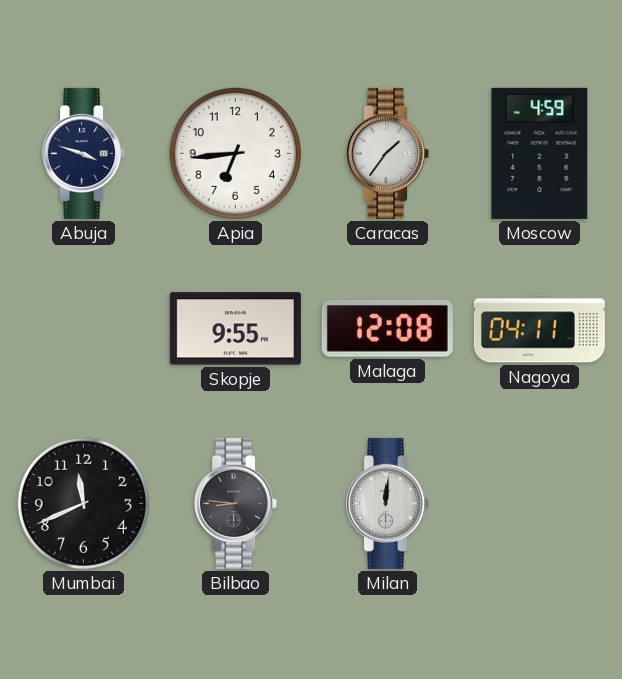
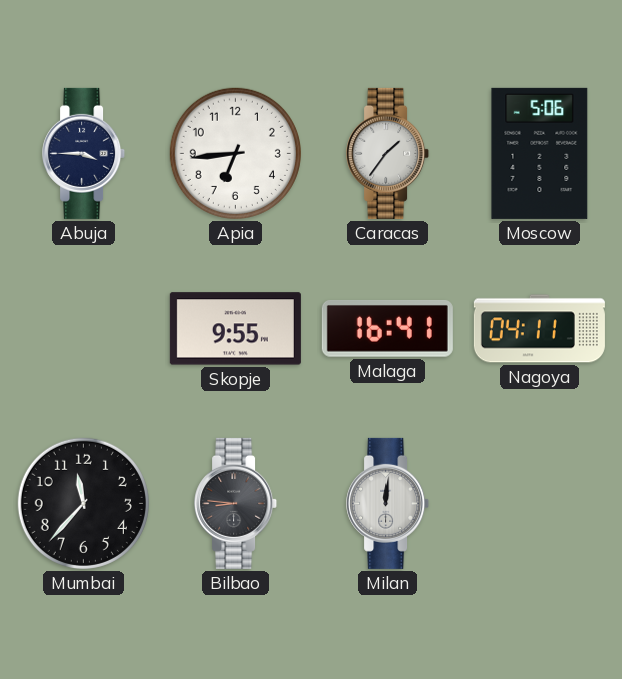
Abuja: 3:48 -> 3:45
Moscow: 4:59 -> 5:06
Malaga: 12:08 -> 16:41
Mumbai: 11:41 -> 11:37
